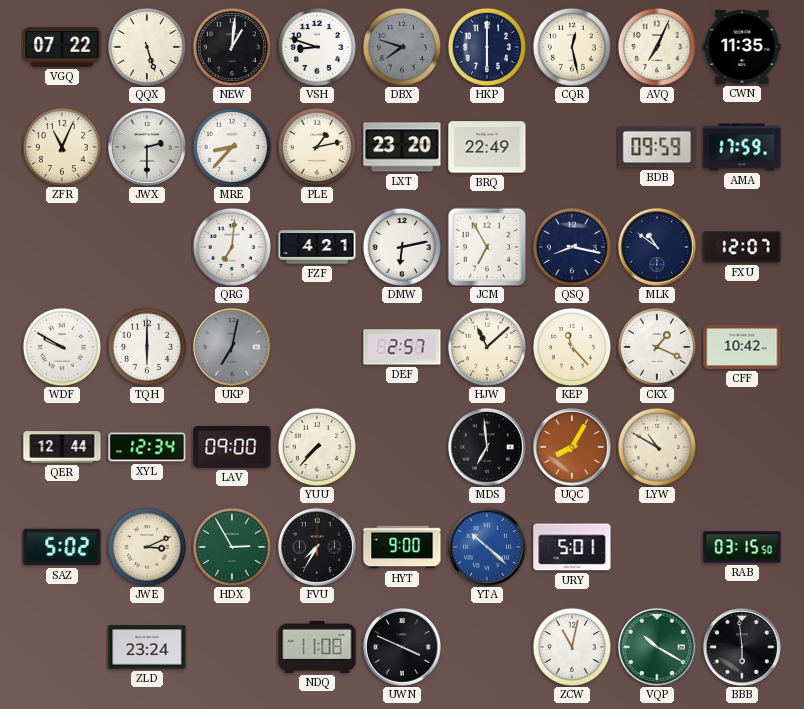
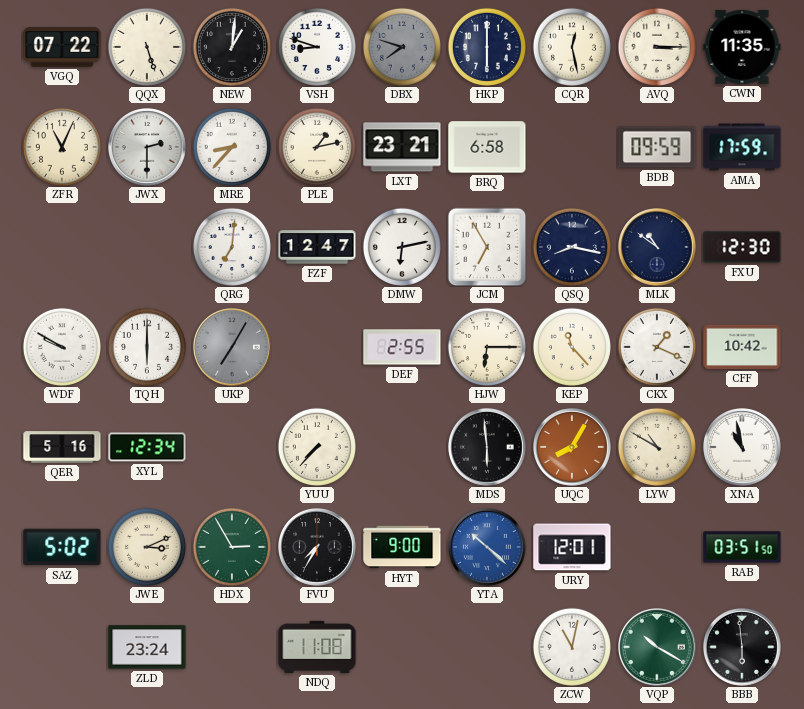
AVQ: 7:04 -> 3:15
LXT: 23:20 -> 23:21
BRQ: 22:49 -> 6:58
FZF: 4:21 -> 12:47
FXU: 12:07 -> 12:30
UKP: 7:02 -> 7:05
DEF: 2:57 -> 2:55
HJW: 11:08 -> 6:15
QER: 12:44 -> 5:16
LAV: 09:00 -> none
MDS: 6:59 -> 5:59
XNA: none -> 10:58
URY: 5:01 -> 12:01
RAB: 03:15 -> 03:51
UWN: 3:49 -> none
